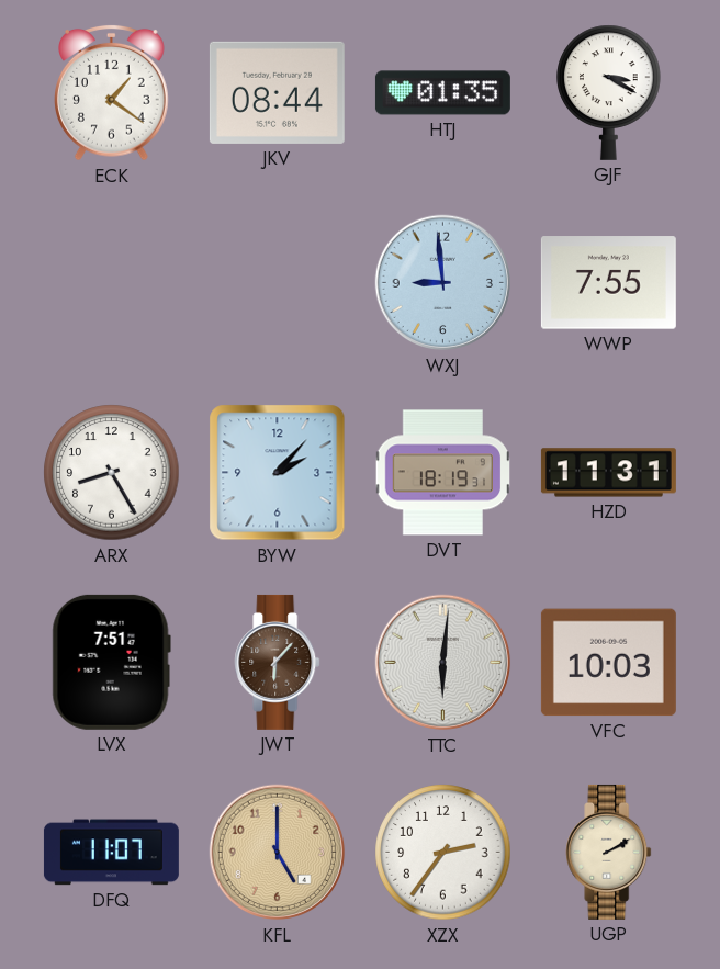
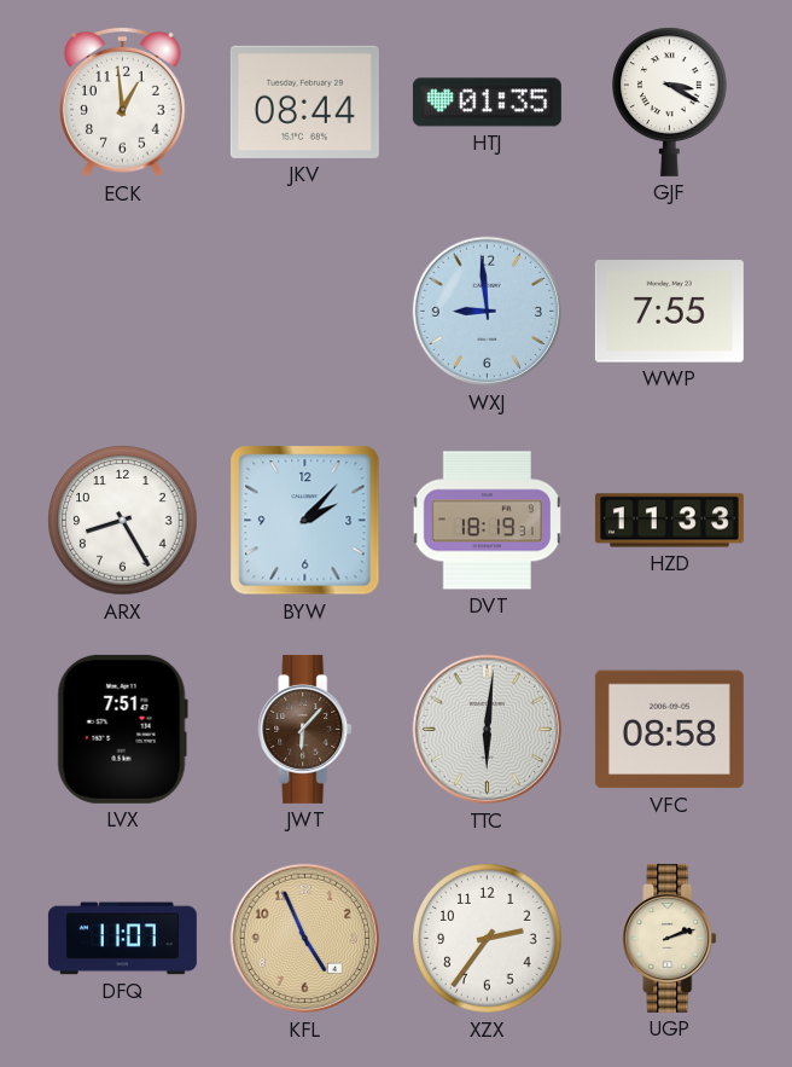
ECK: 1:21 -> 12:59
HZD: 11:31 -> 11:33
VFC: 10:03 -> 08:58
KFL: 5:00 -> 4:56
UGP: 2:10 -> 2:12
